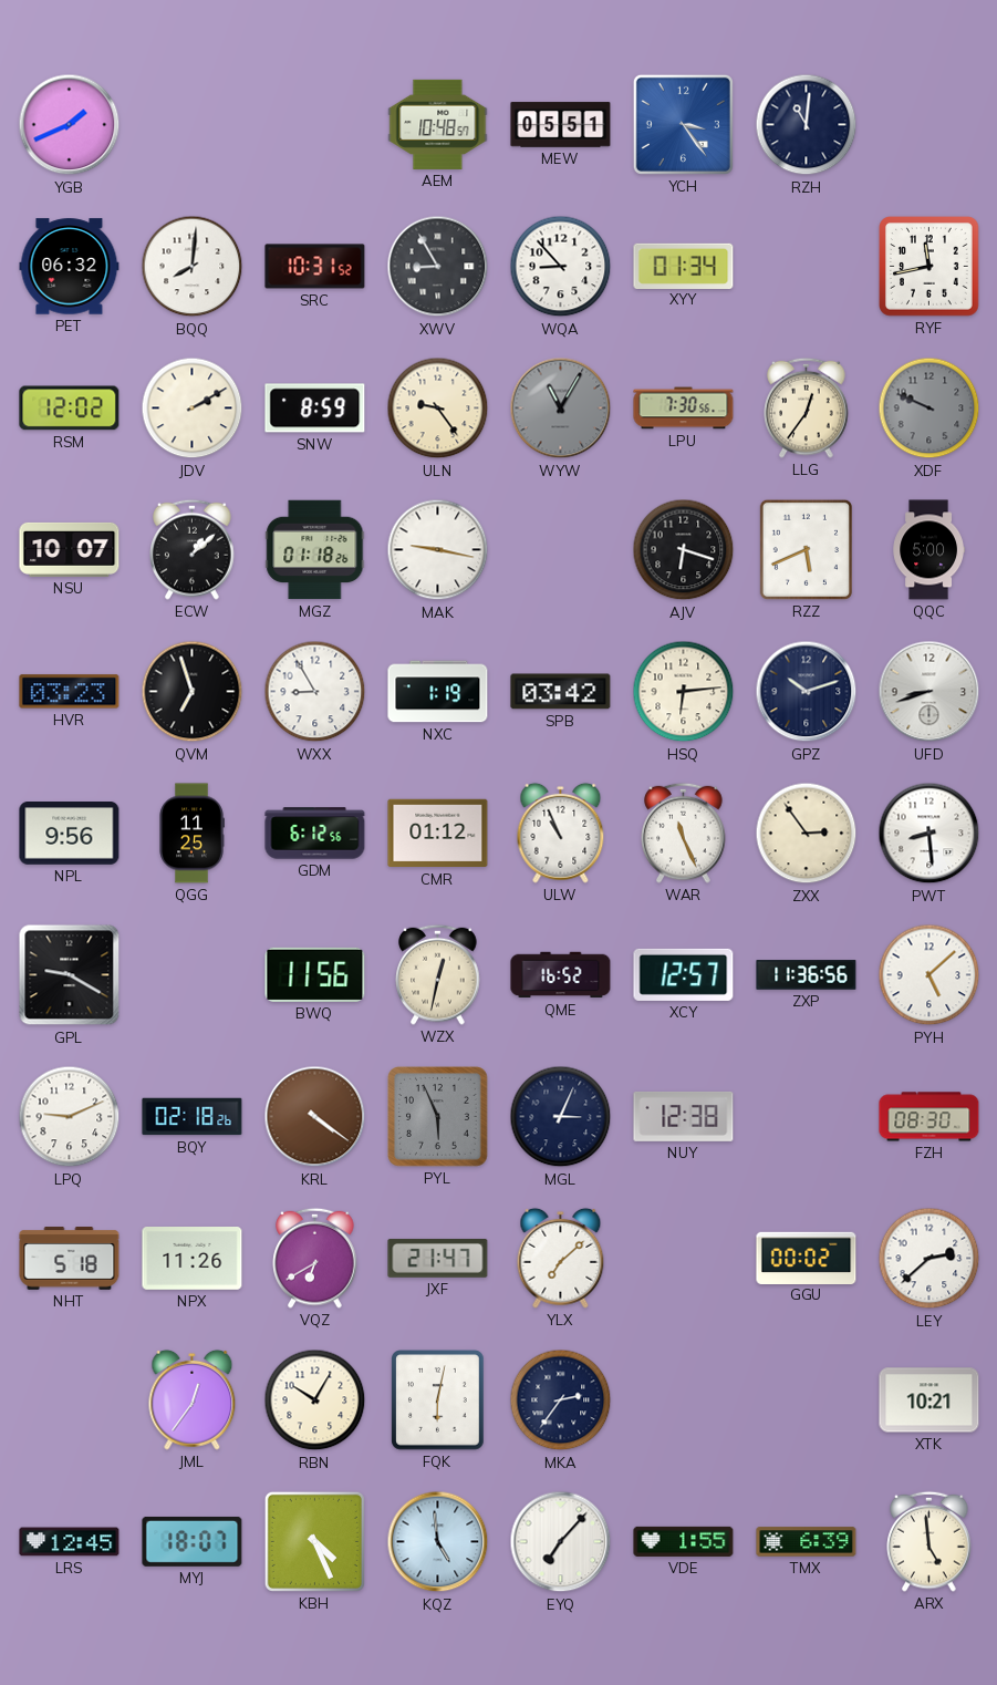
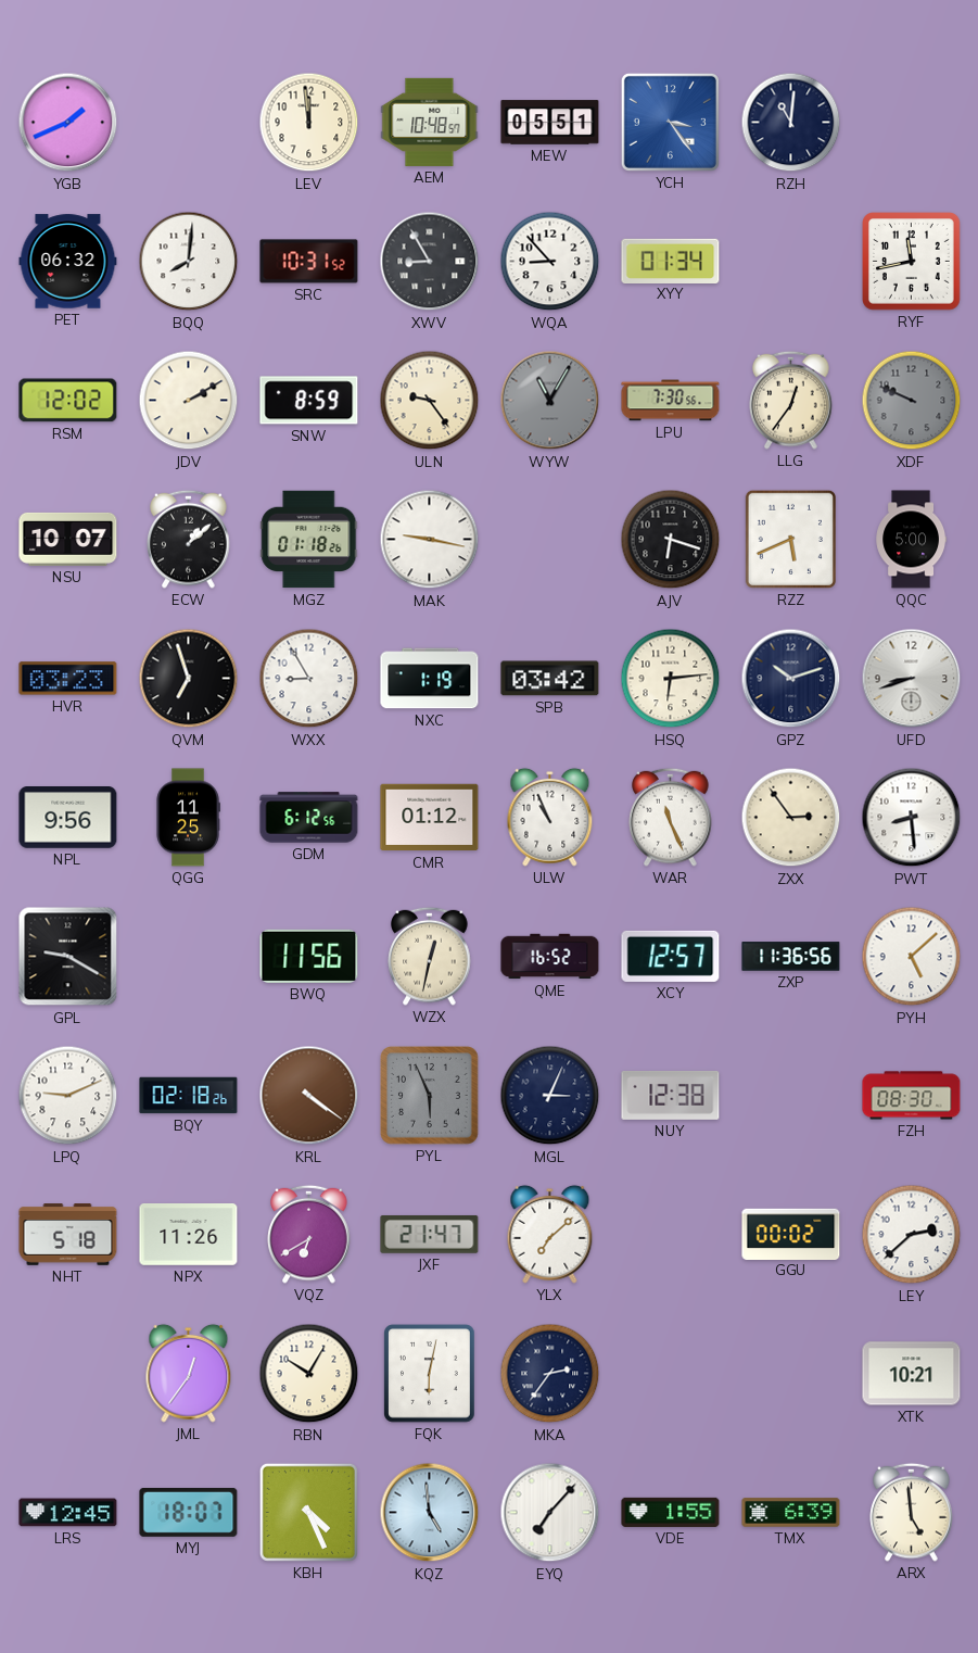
LEV: none -> 11:59
